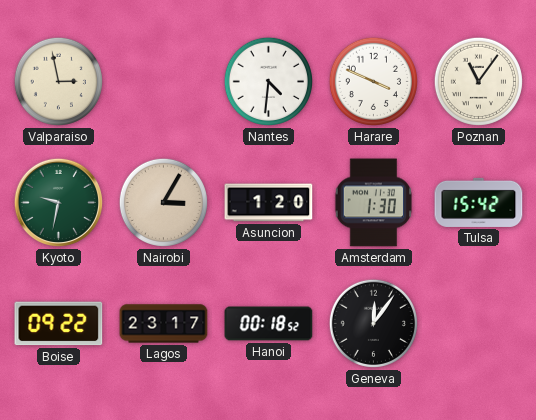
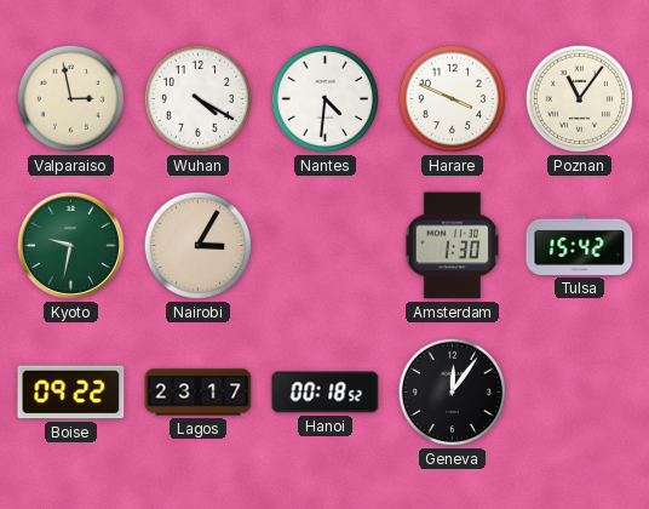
Wuhan: none -> 4:20
Asuncion: 1:20 -> none
